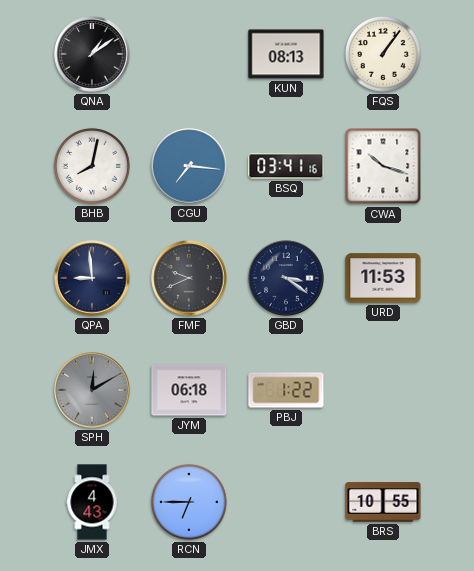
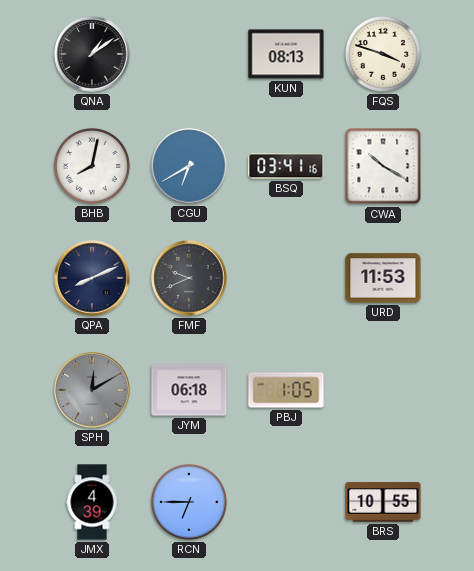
FQS: 1:06 -> 3:48
CGU: 7:16 -> 6:40
CWA: 10:18 -> 10:20
QPA: 8:59 -> 8:11
GBD: 3:21 -> none
PBJ: 1:22 -> 1:05
JMX: 4:43 -> 4:39
